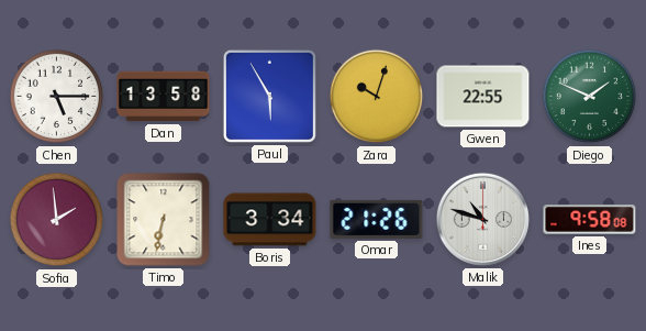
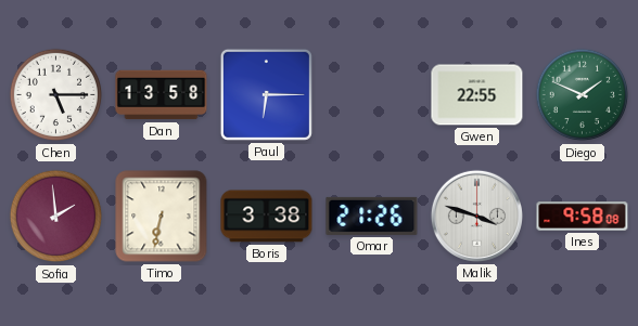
Paul: 5:55 -> 6:15
Zara: 10:03 -> none
Boris: 3:34 -> 3:38
Malik: 10:48 -> 3:48
